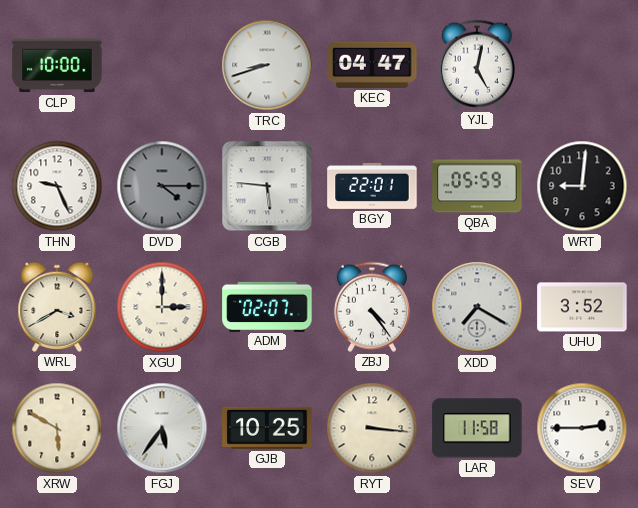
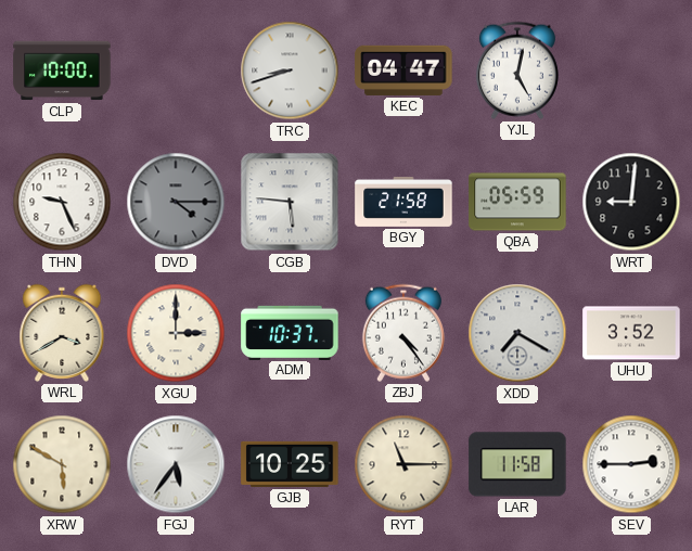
BGY: 22:01 -> 21:58
ADM: 02:07 -> 10:37
RYT: 3:16 -> 11:15
